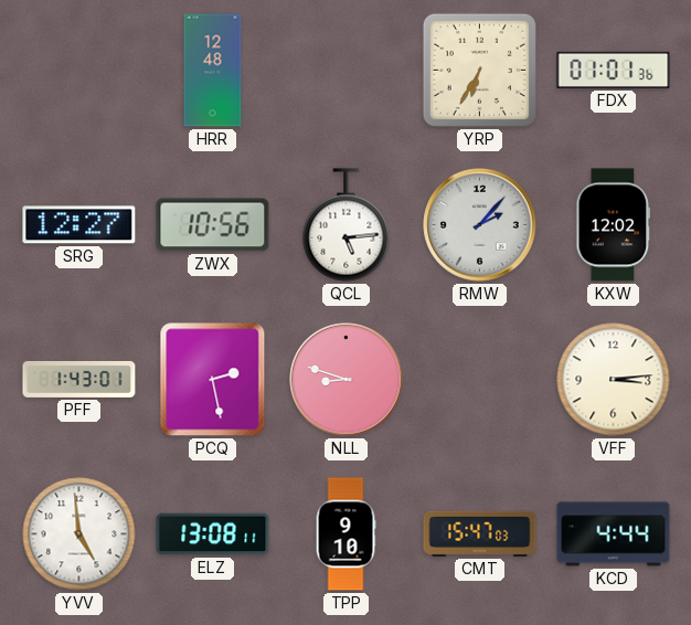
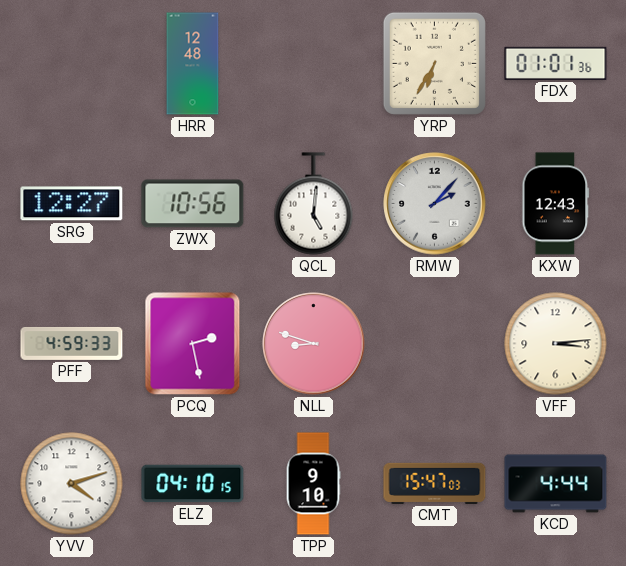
QCL: 5:14 -> 5:01
KXW: 12:02 -> 12:43
PFF: 1:43 -> 4:59
YVV: 4:59 -> 4:12
ELZ: 13:08 -> 04:10
